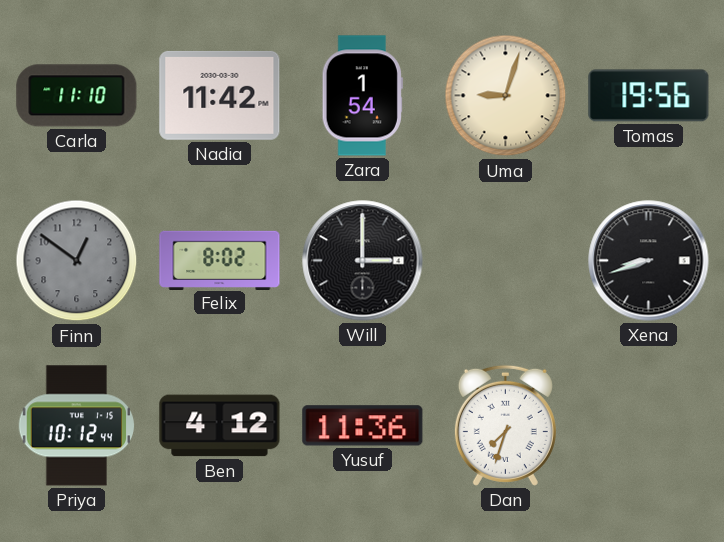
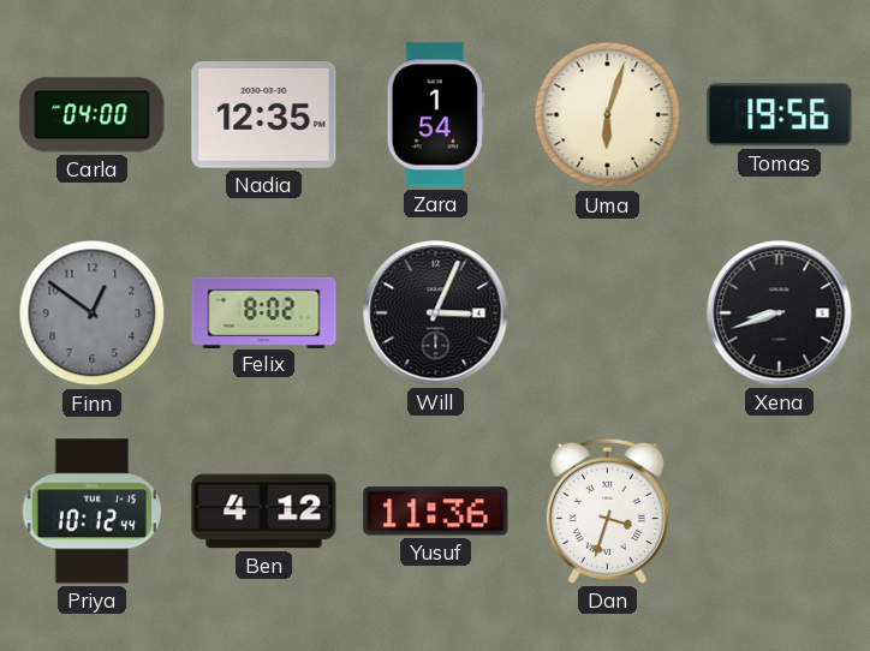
Carla: 11:10 -> 04:00
Nadia: 11:42 -> 12:35
Uma: 9:03 -> 6:03
Will: 3:00 -> 3:04
Dan: 7:33 -> 3:33
